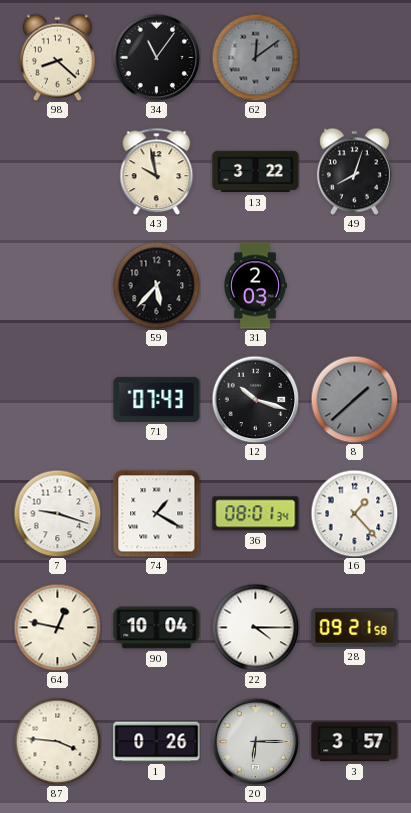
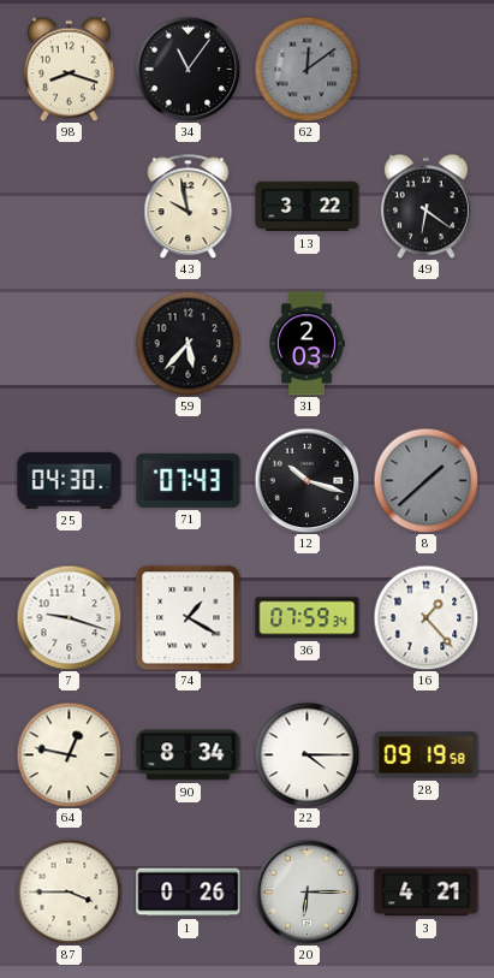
98: 8:22 -> 8:18
49: 8:03 -> 6:21
25: none -> 04:30
36: 08:01 -> 07:59
90: 10:04 -> 8:34
28: 09:21 -> 09:19
87: 3:46 -> 3:45
3: 3:57 -> 4:21
